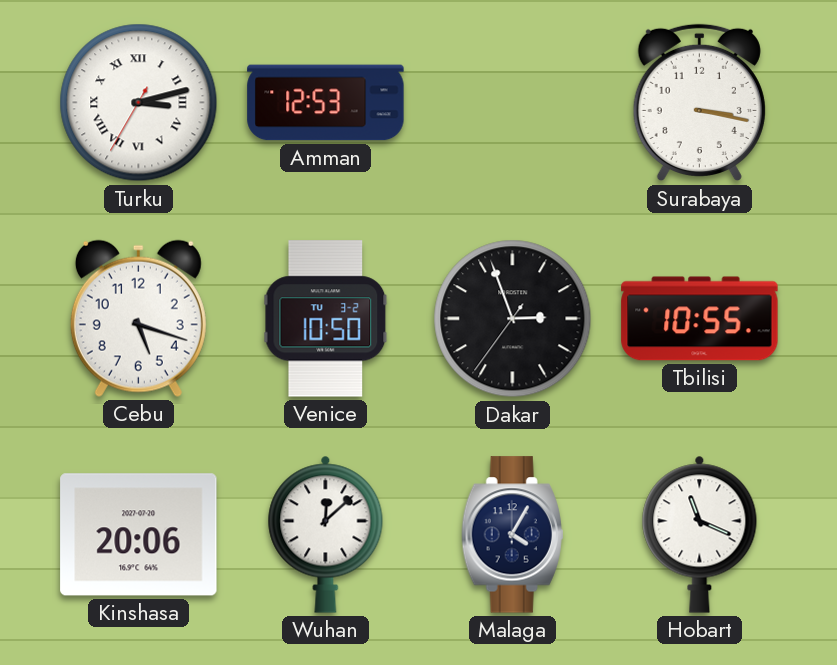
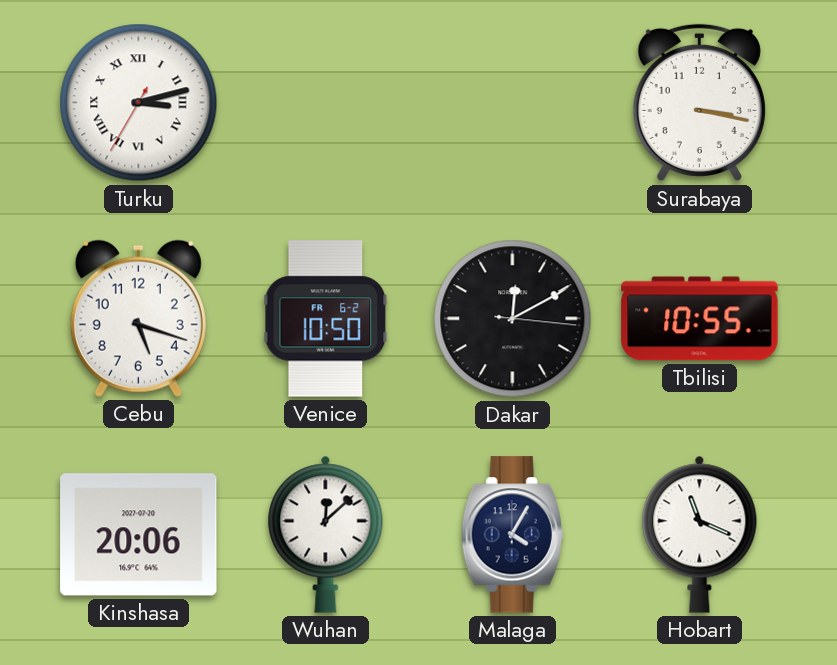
Amman: 12:53 -> none
Venice date: TU 3-2 -> FR 6-2
Dakar: 2:56 -> 12:10
